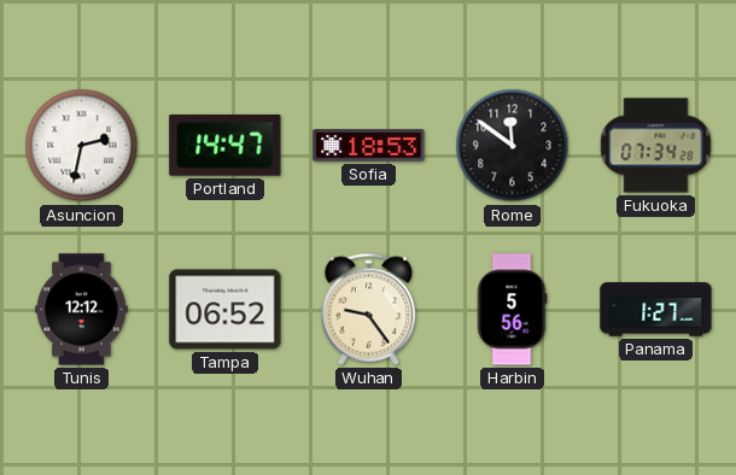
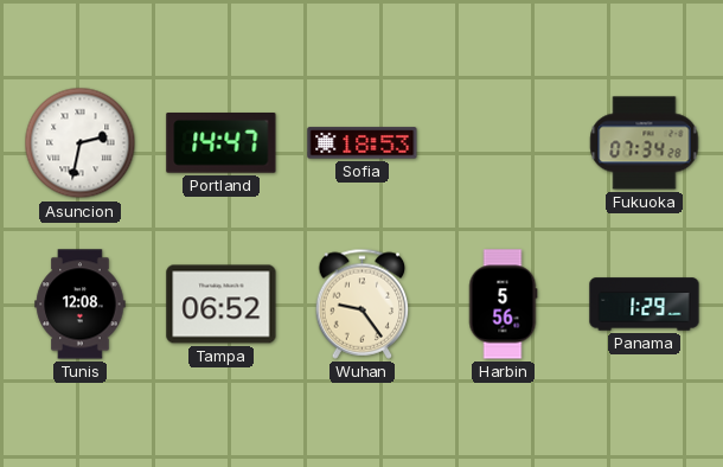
Rome: 11:51 -> none
Tunis: 12:12 -> 12:08
Panama: 1:27 -> 1:29
